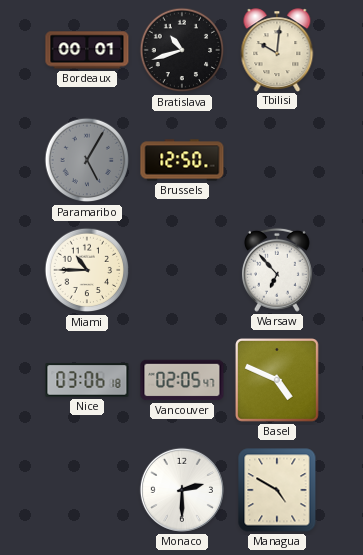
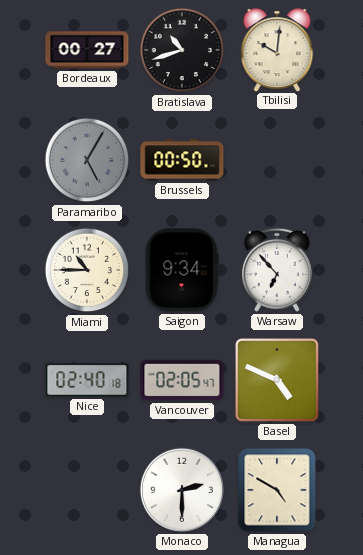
Bordeaux: 00:01 -> 00:27
Brussels: 12:50 -> 00:50
Saigon: none -> 9:34
Nice: 03:06 -> 02:40
